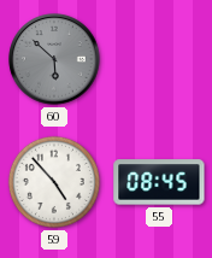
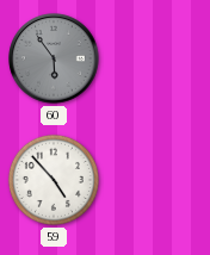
60: 5:52 -> 5:54
55: 08:45 -> none
